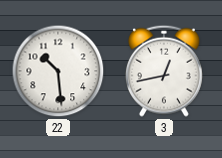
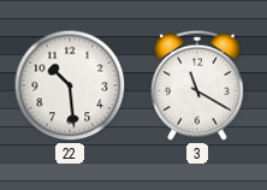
3: 12:43 -> 11:20
